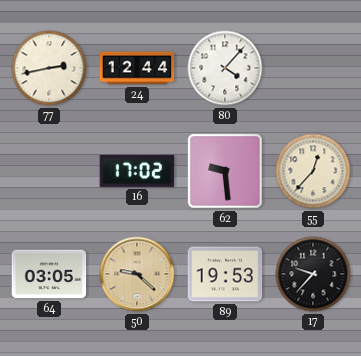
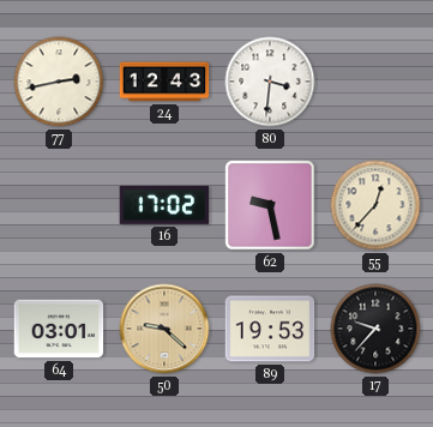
24: 12:44 -> 12:43
80: 4:07 -> 3:31
62: 9:29 -> 9:28
64: 03:05 -> 03:01
